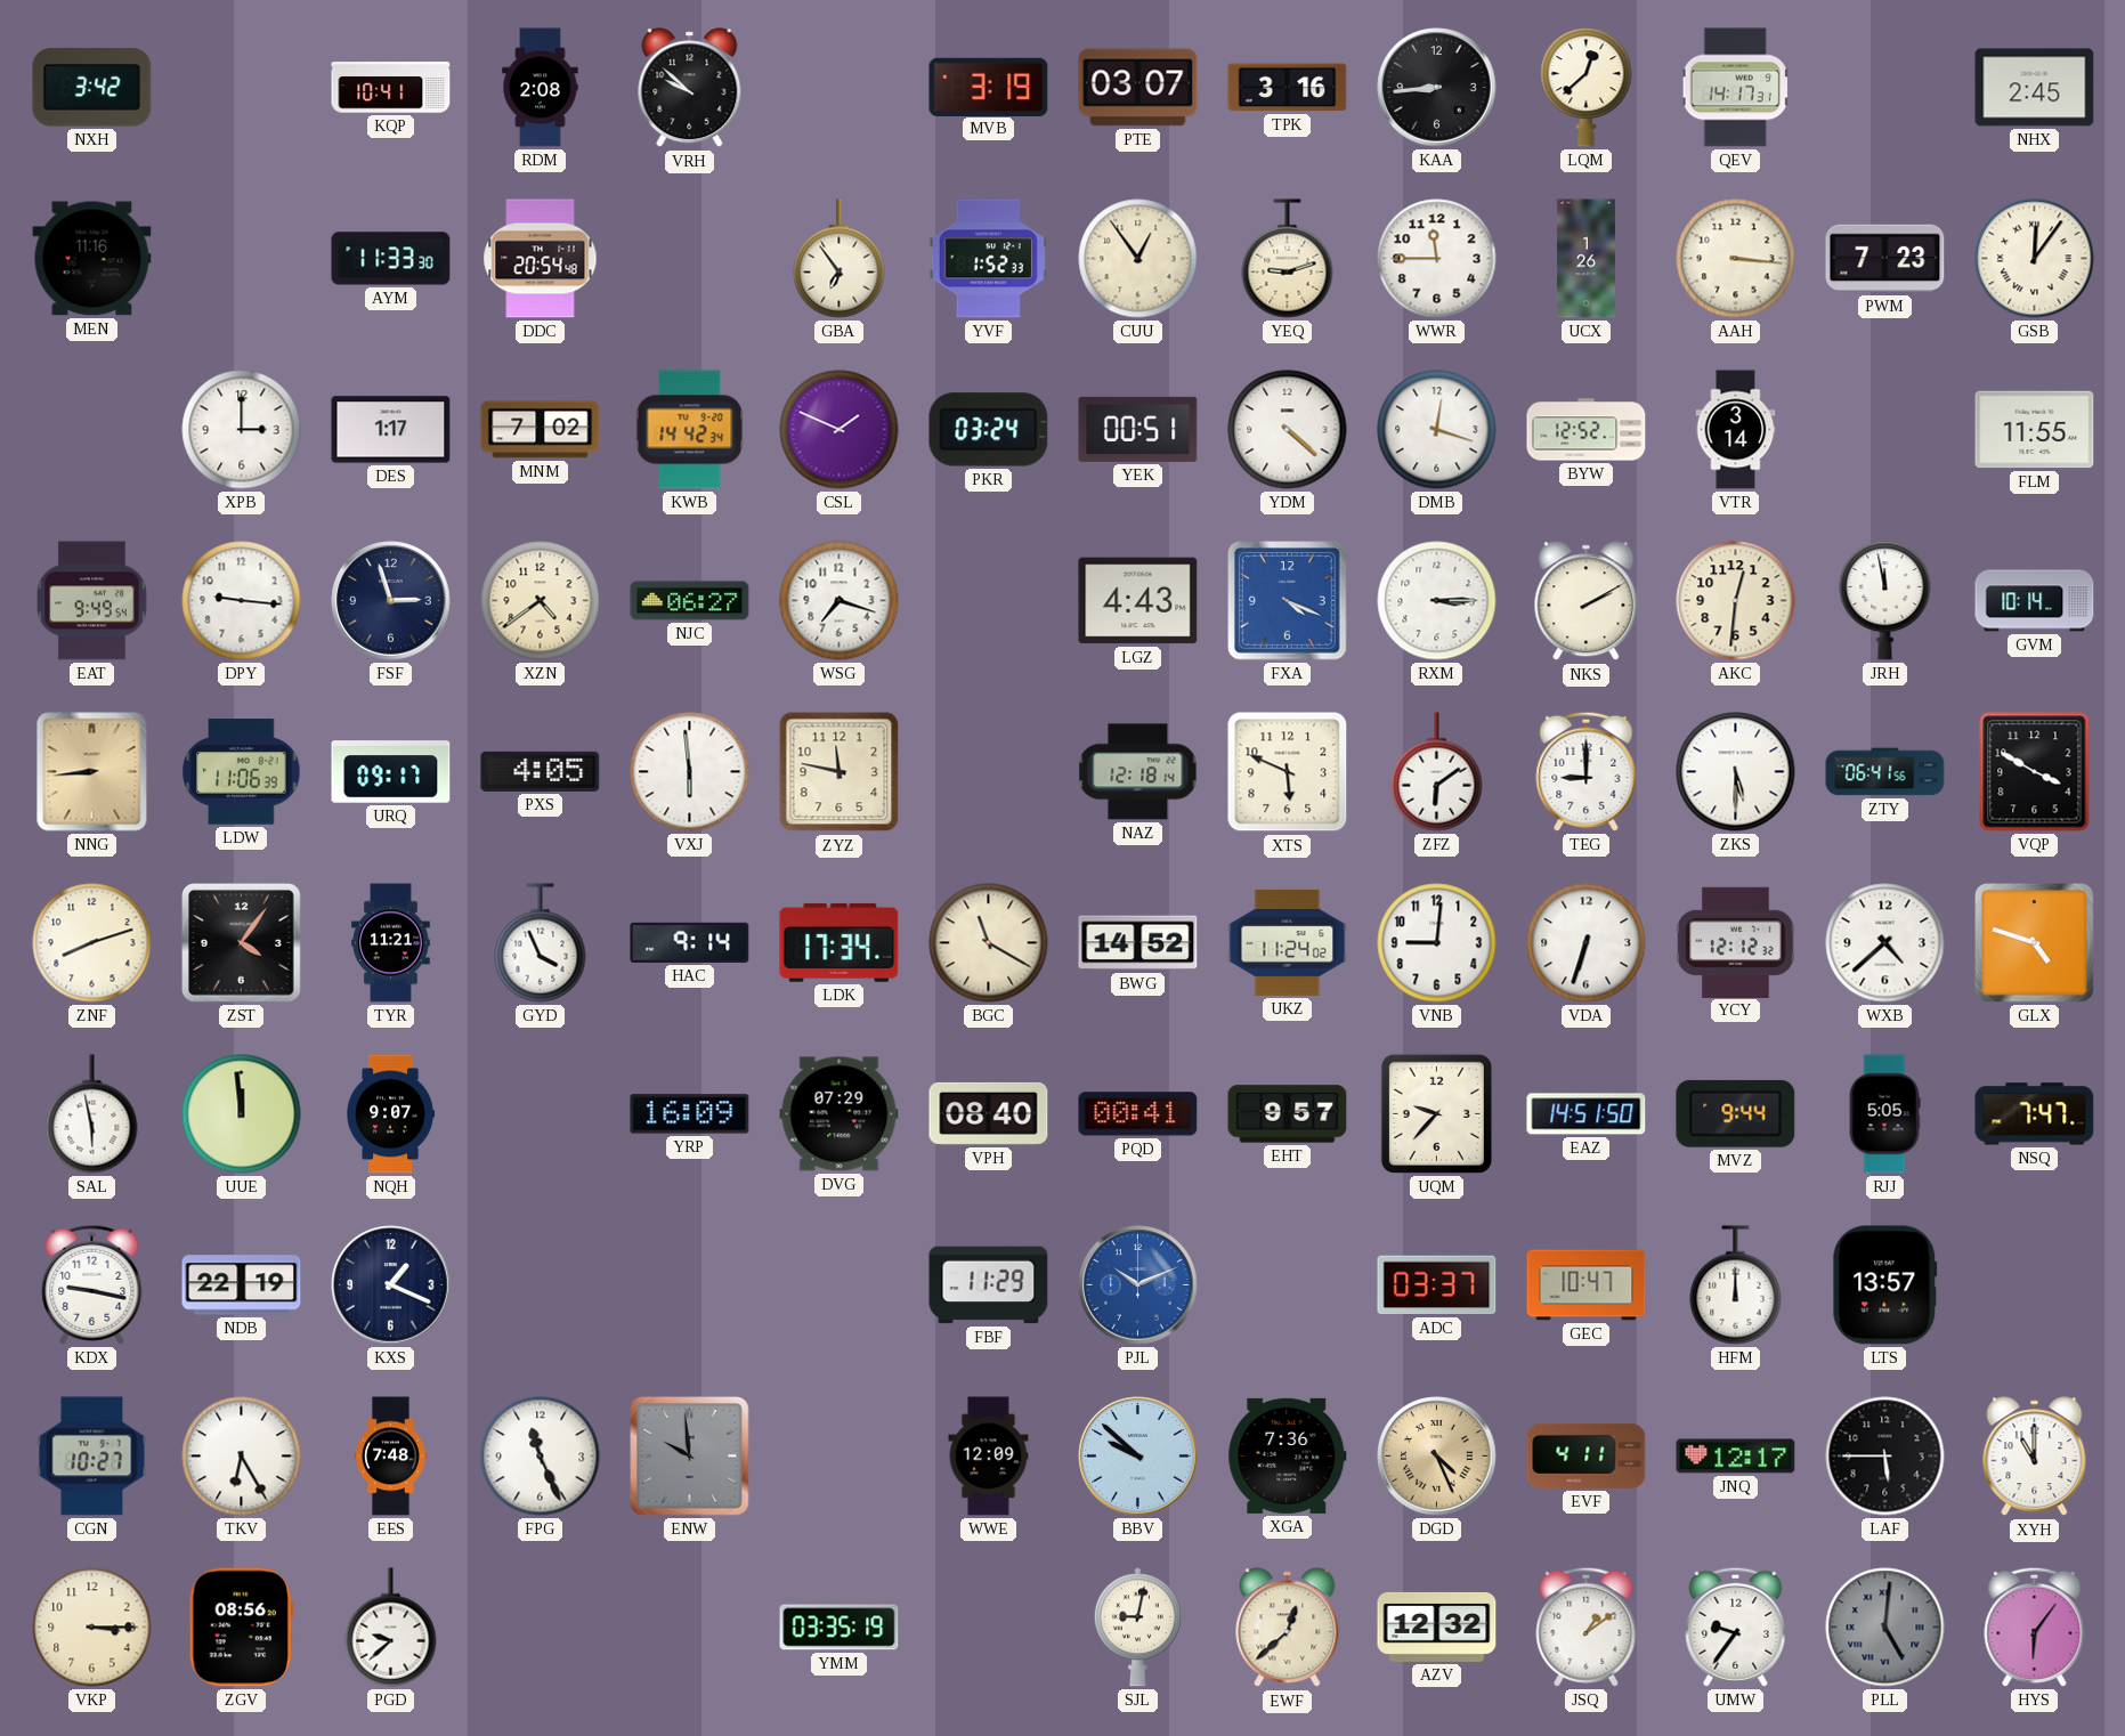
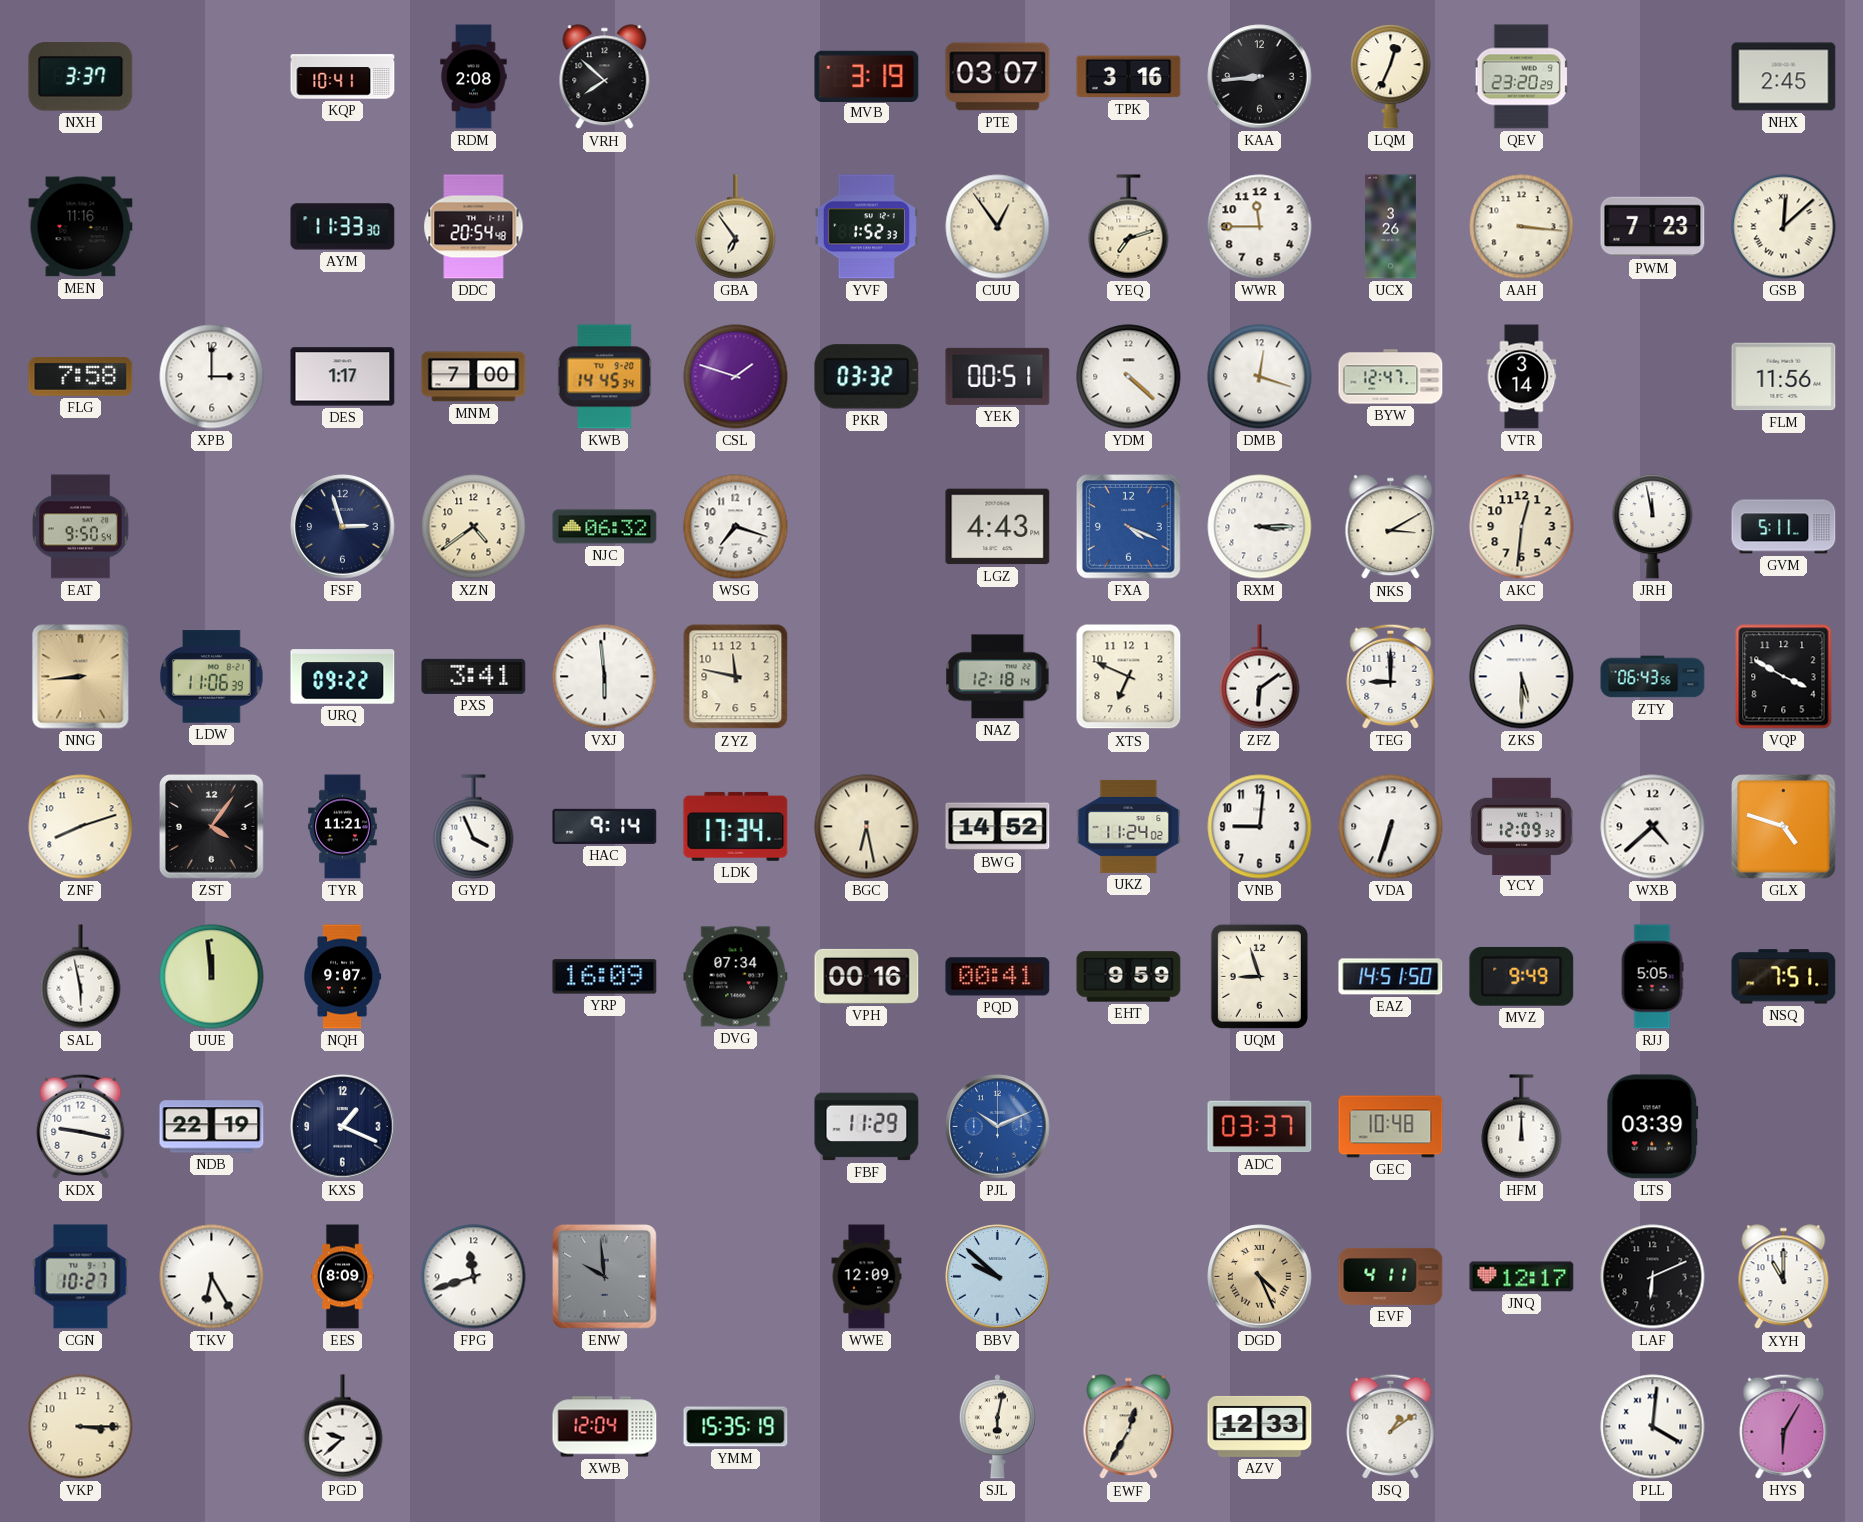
NXH: 3:42 -> 3:37
VRH: 9:52 -> 7:52
LQM: 12:38 -> 12:34
QEV: 14:17 -> 23:20
YEQ: 9:12 -> 7:12
UCX: 1:26 -> 3:26
GSB: 12:06 -> 12:08
FLG: none -> 7:58
MNM: 7:02 -> 7:00
KWB: 14:42 -> 14:45
CSL: 1:49 -> 1:48
PKR: 03:24 -> 03:32
BYW: 12:52 -> 12:47
FLM: 11:55 -> 11:56
EAT: 9:49 -> 9:50
DPY: 9:16 -> none
NJC: 06:27 -> 06:32
NKS: 2:10 -> 3:10
GVM: 10:14 -> 5:11
URQ: 09:17 -> 09:22
PXS: 4:05 -> 3:41
XTS: 5:49 -> 6:49
ZTY: 06:41 -> 06:43
BGC: 11:20 -> 6:28
YCY: 12:12 -> 12:09
DVG: 07:29 -> 07:34
VPH: 08:40 -> 00:16
EHT: 9:57 -> 9:59
UQM: 9:37 -> 8:57
MVZ: 9:44 -> 9:49
NSQ: 7:47 -> 7:51
GEC: 10:47 -> 10:48
LTS: 13:57 -> 03:39
EES: 7:48 -> 8:09
FPG: 11:26 -> 11:42
XGA: 7:36 -> none
LAF: 5:45 -> 6:11
ZGV: 08:56 -> none
XWB: none -> 12:04
YMM: 03:35 -> 15:35
SJL: 9:02 -> 6:02
EWF: 12:38 -> 12:35
AZV: 12:32 -> 12:33
UMW: 9:36 -> none
PLL: 5:01 -> 4:01
PLL dial: grey -> white
HYS: 6:06 -> 6:05
